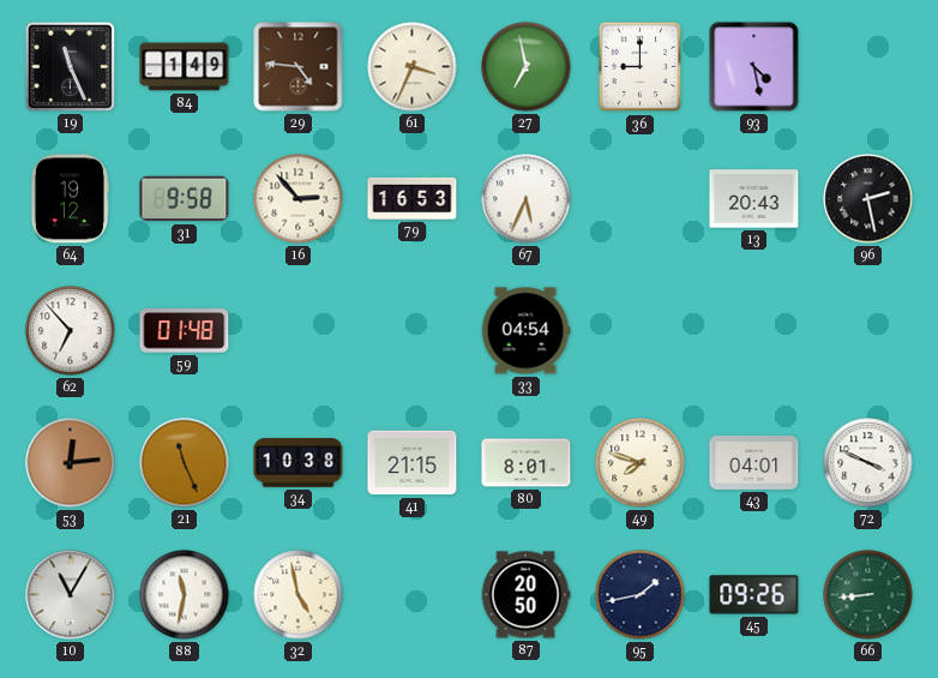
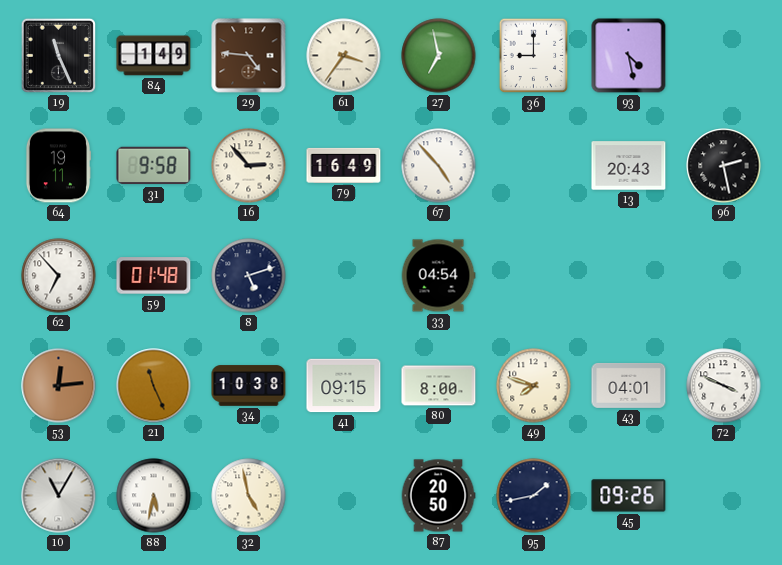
61: 3:34 -> 3:36
64: 19:12 -> 19:11
79: 16:53 -> 16:49
67: 5:34 -> 4:53
8: none -> 5:12
41: 21:15 -> 09:15
80: 8:01 -> 8:00
88: 11:32 -> 5:32
66: 8:44 -> none
